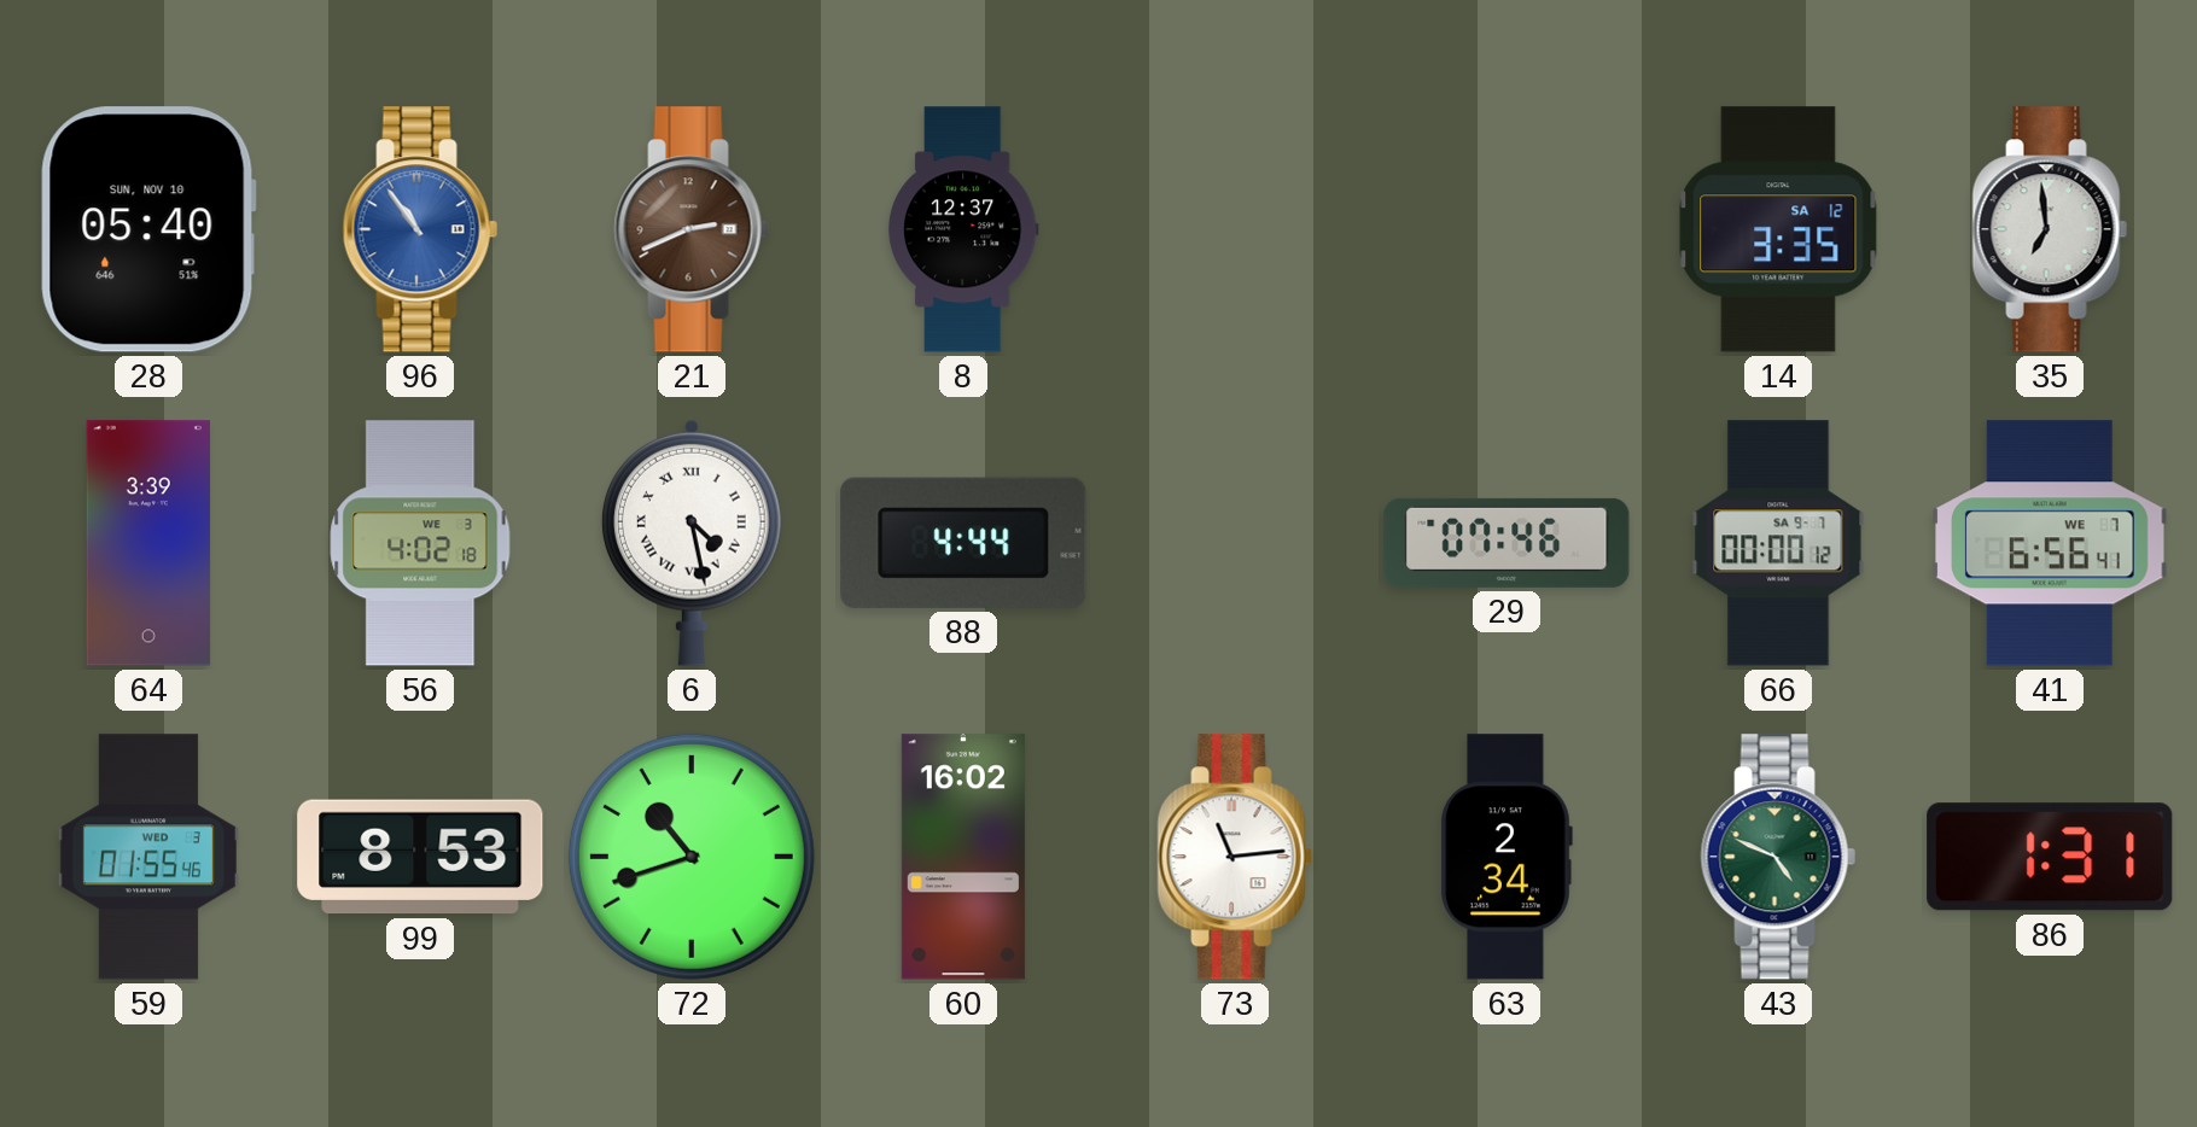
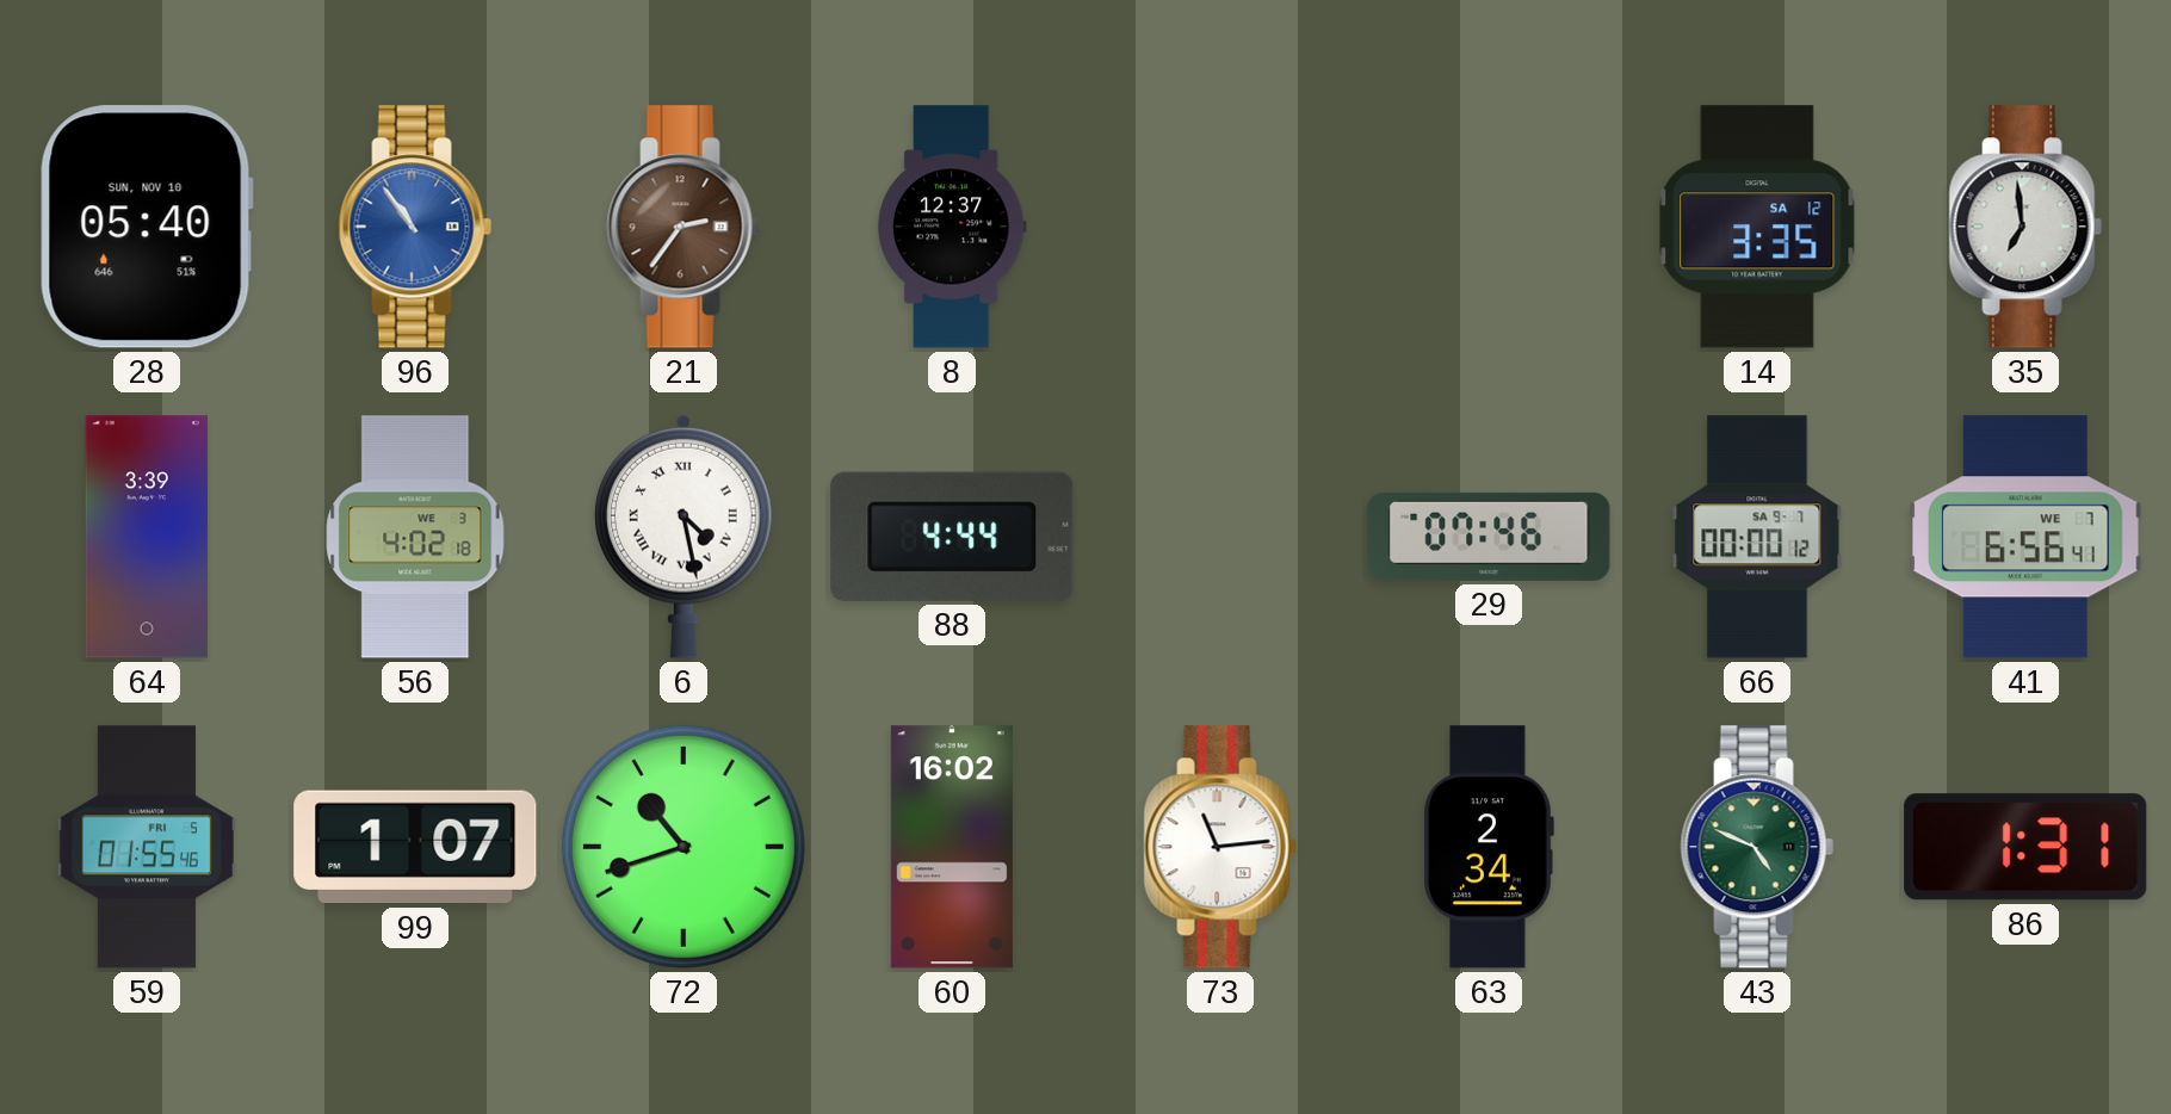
21: 2:41 -> 2:36
59 date: WED 3 -> FRI 5
99: 8:53 -> 1:07
